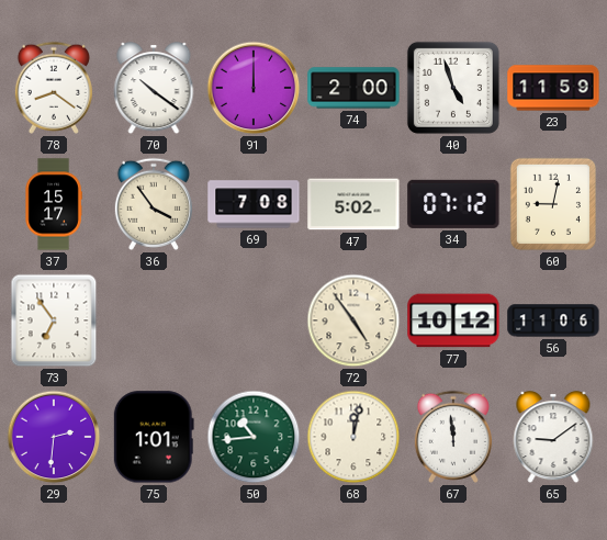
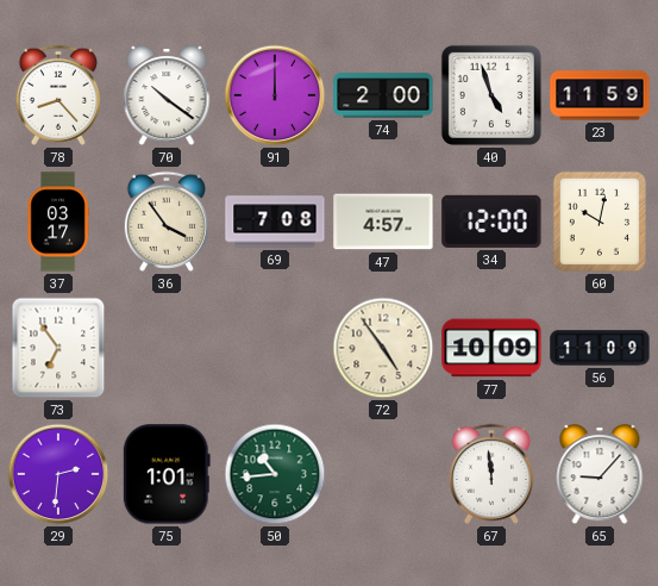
78: 8:21 -> 8:23
37: 15:17 -> 03:17
47: 5:02 -> 4:57
34: 07:12 -> 12:00
60: 9:02 -> 10:02
77: 10:12 -> 10:09
56: 11:06 -> 11:09
68: 12:02 -> none
65: 9:09 -> 9:07
